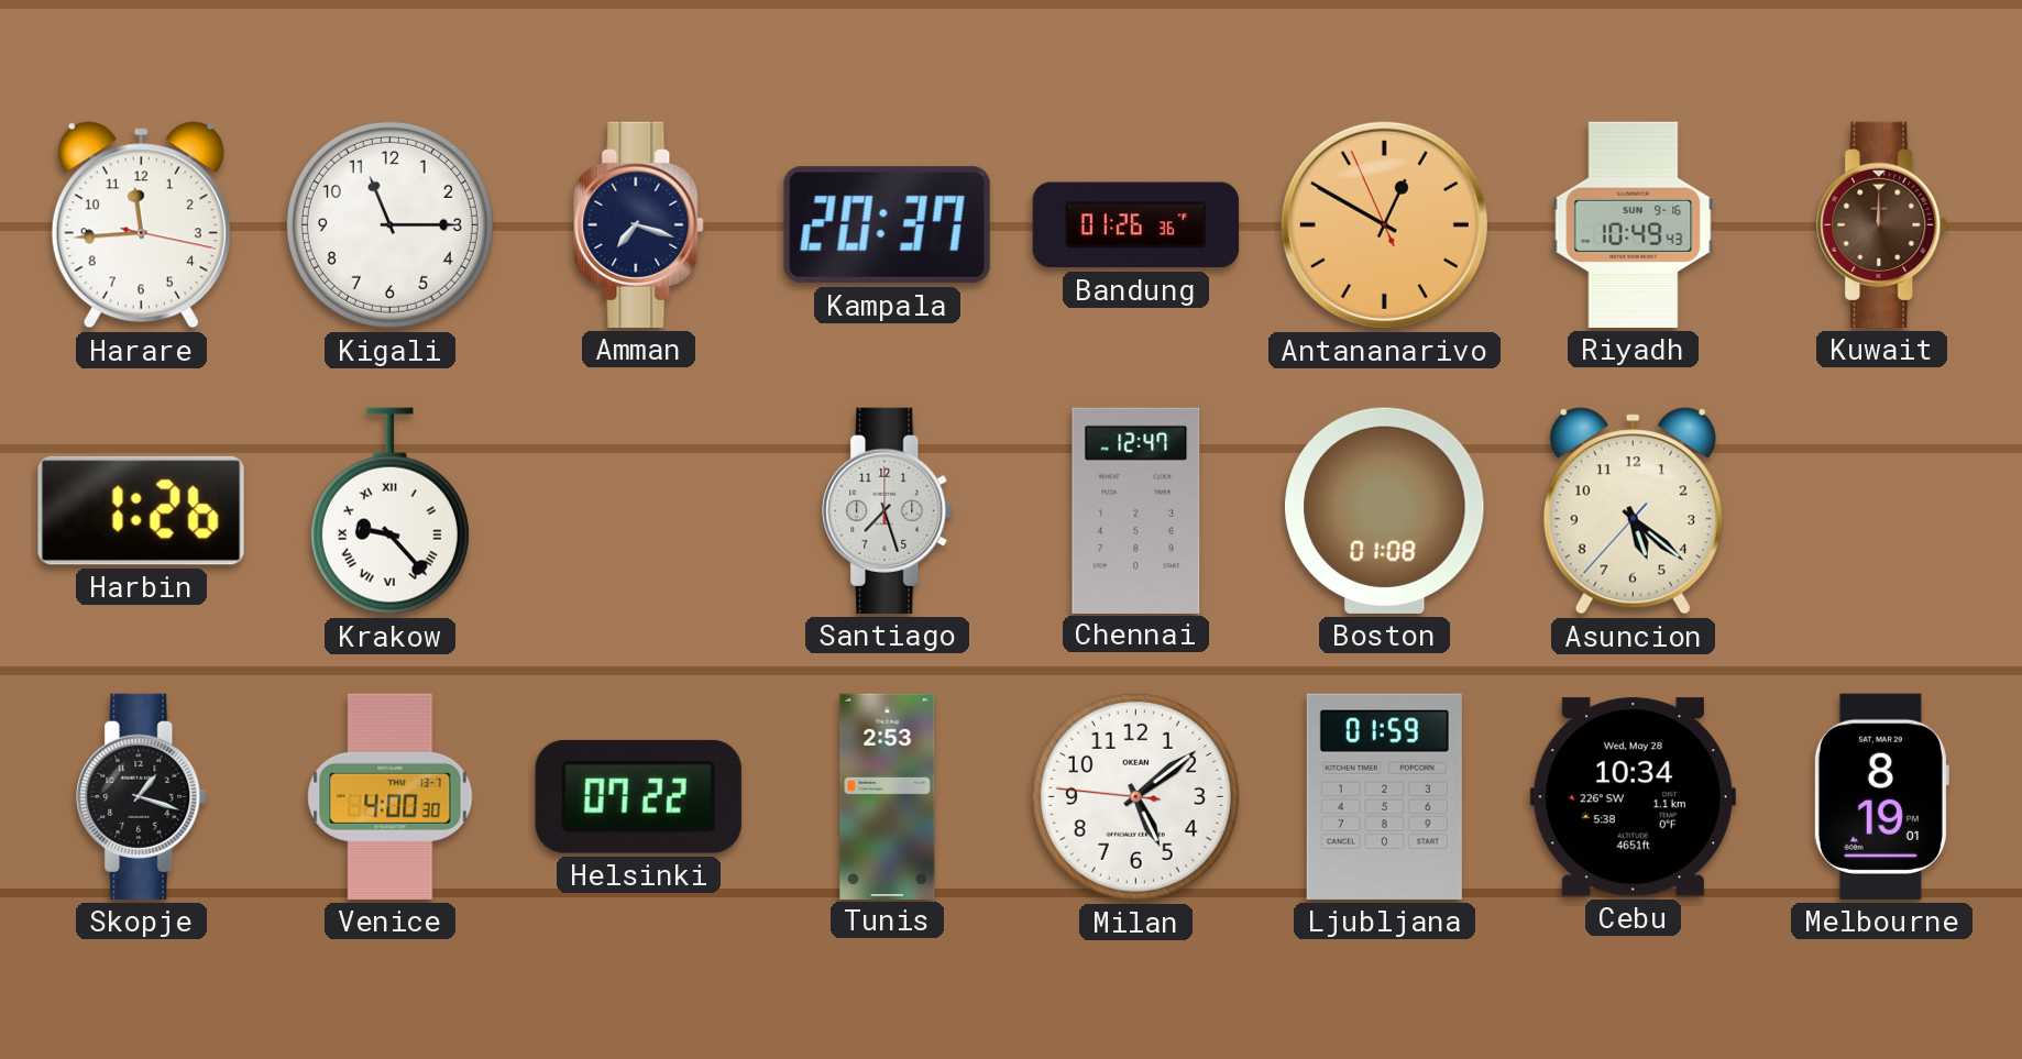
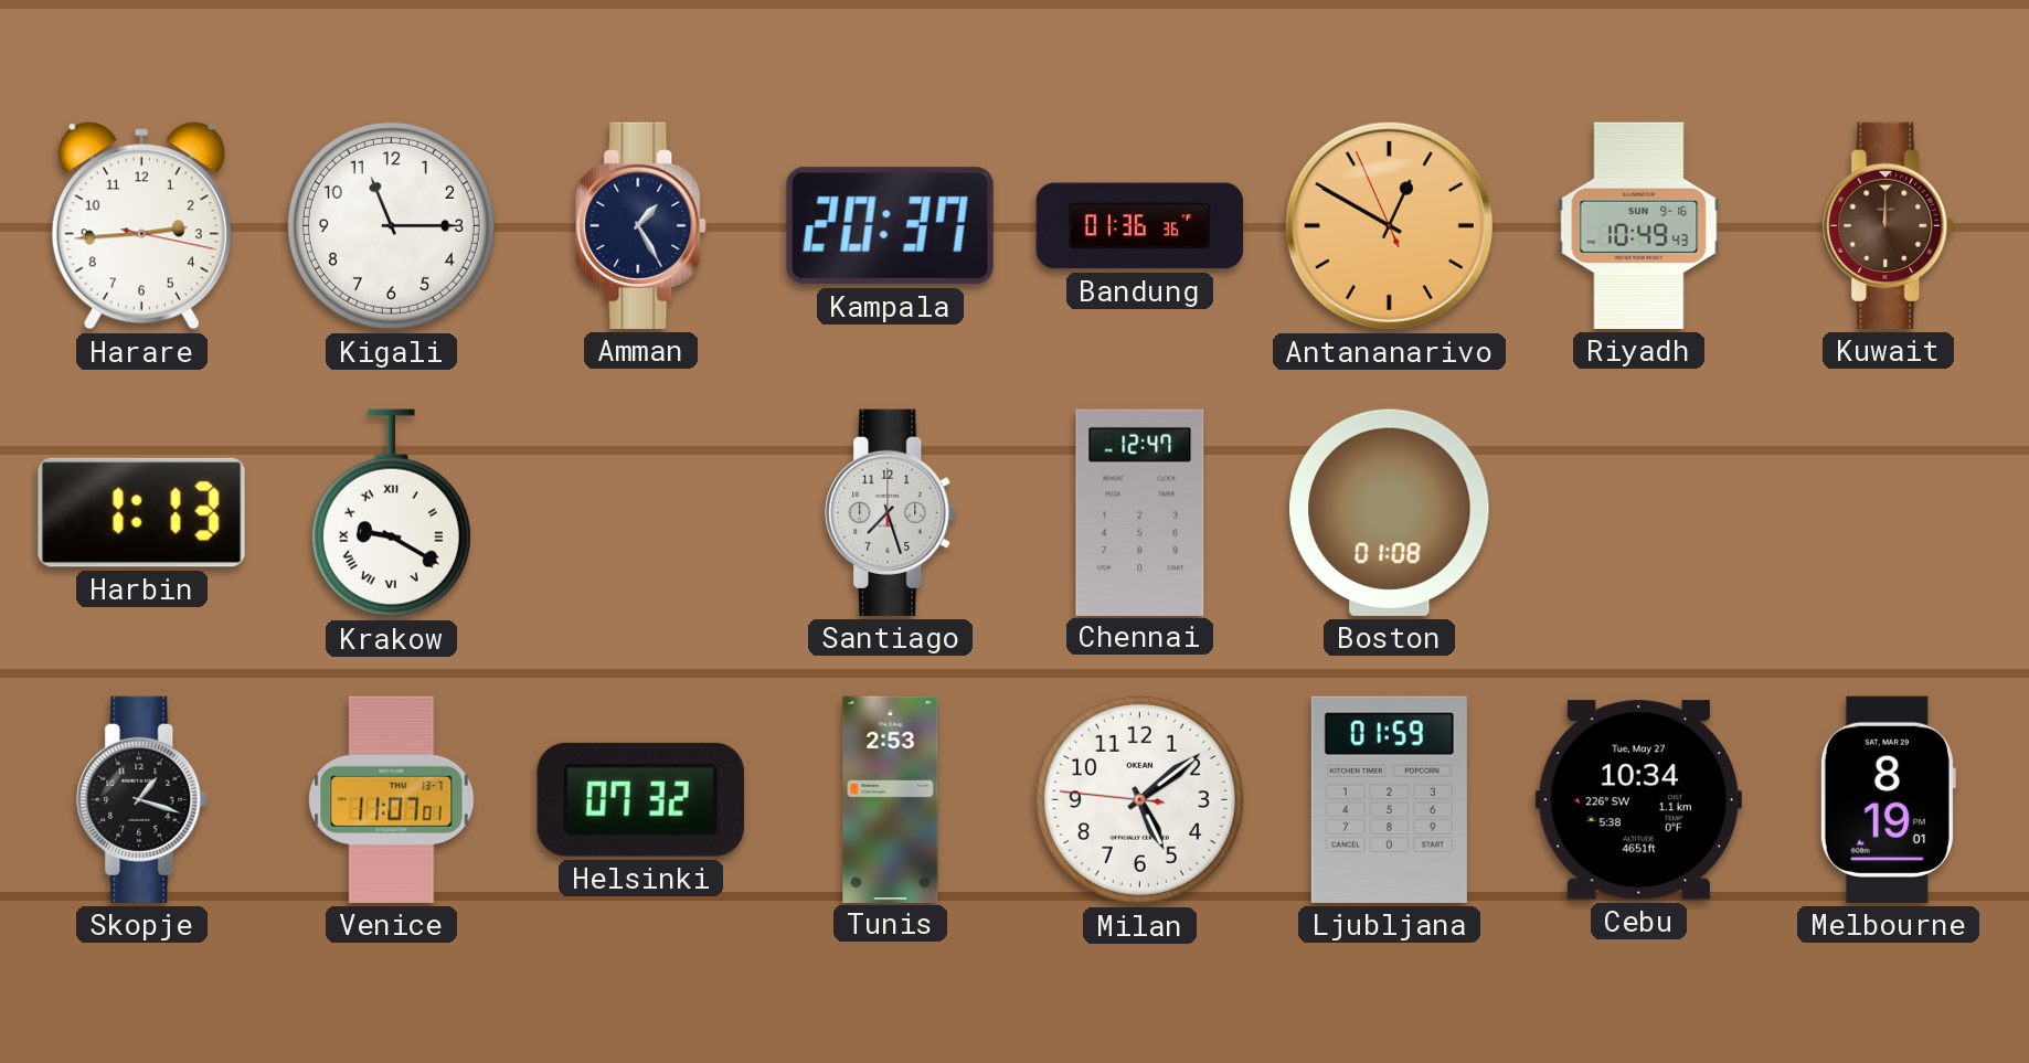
Harare: 11:44 -> 2:44
Amman: 7:18 -> 1:25
Bandung: 01:26 -> 01:36
Harbin: 1:26 -> 1:13
Krakow: 9:23 -> 9:20
Asuncion: 5:21 -> none
Venice: 4:00 -> 11:07
Helsinki: 07:22 -> 07:32
Cebu date: Wed, May 28 -> Tue, May 27
